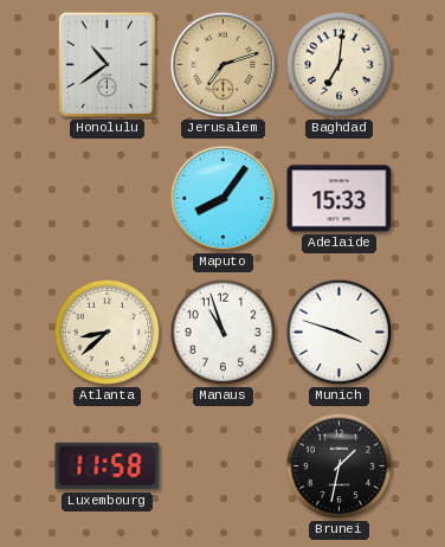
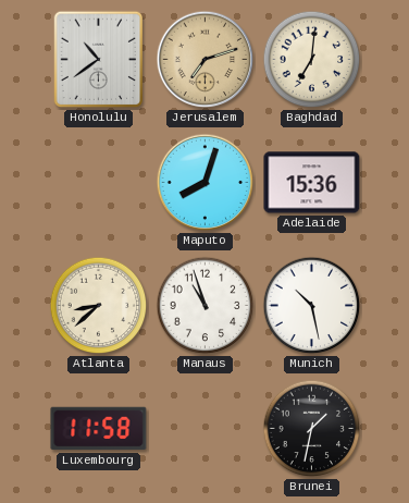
Maputo: 8:06 -> 8:03
Adelaide: 15:33 -> 15:36
Munich: 3:48 -> 10:28
